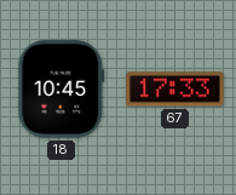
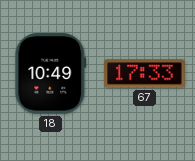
18: 10:45 -> 10:49
